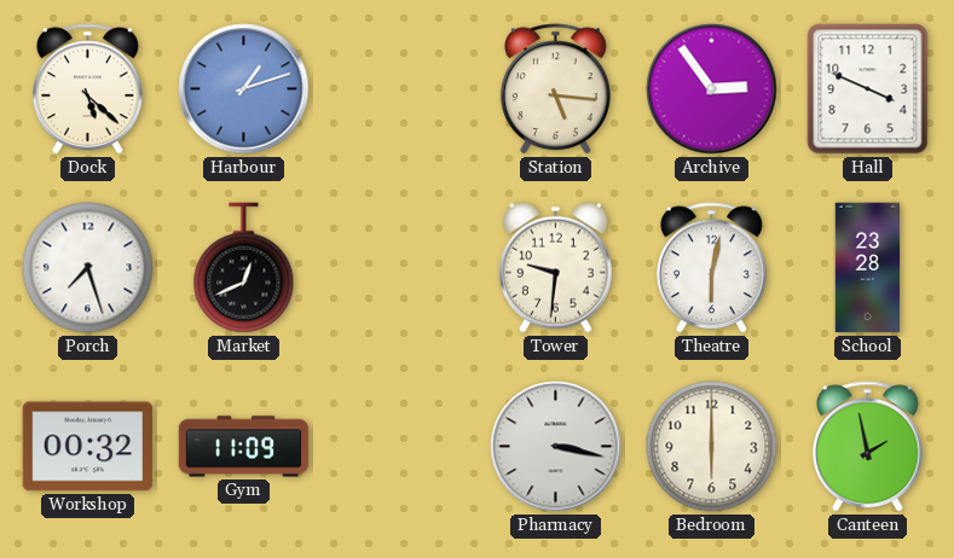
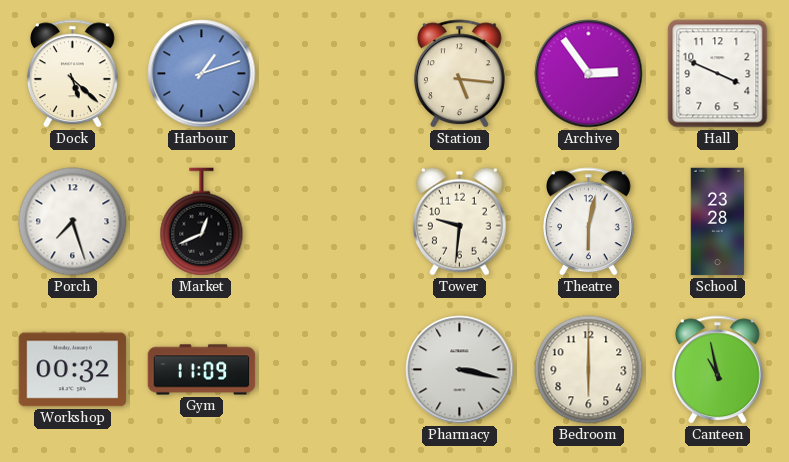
Canteen: 1:58 -> 10:58
